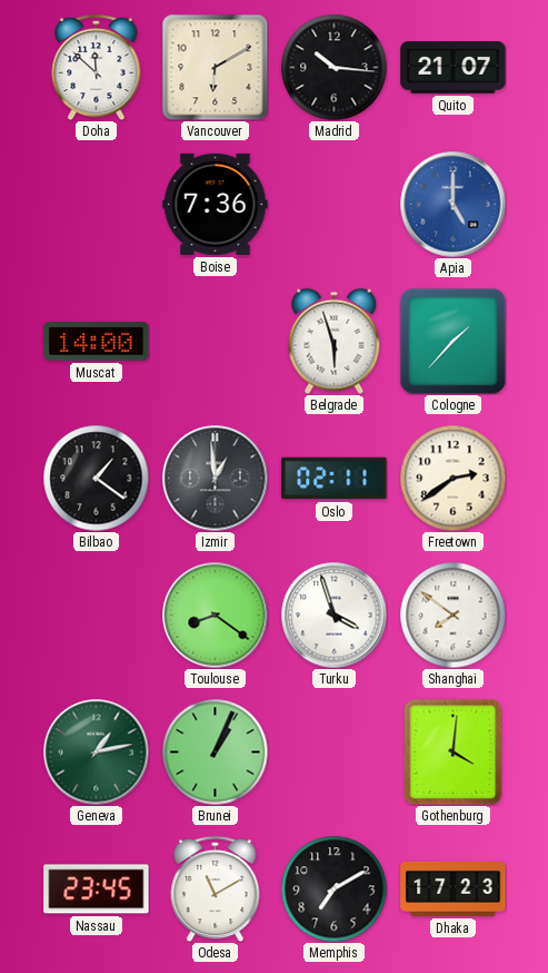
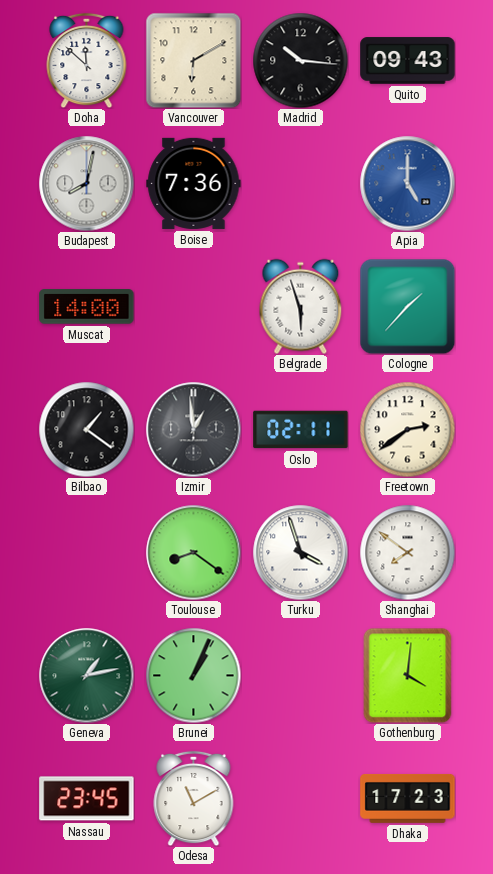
Quito: 21:07 -> 09:43
Budapest: none -> 8:02
Memphis: 7:10 -> none
